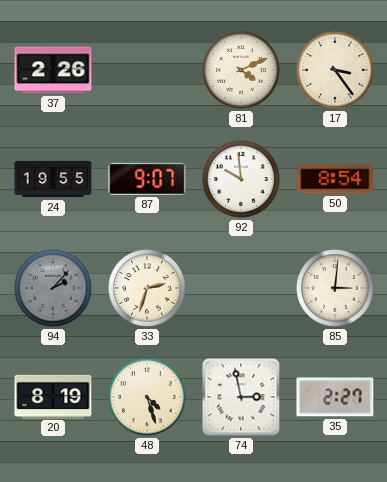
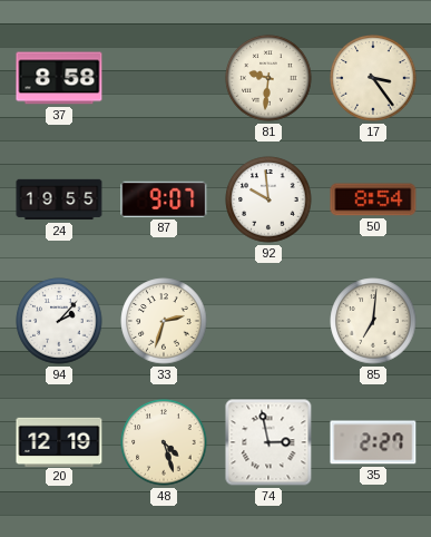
37: 2:26 -> 8:58
81: 4:11 -> 9:31
94 dial: grey -> white
85: 3:01 -> 7:01
20: 8:19 -> 12:19
